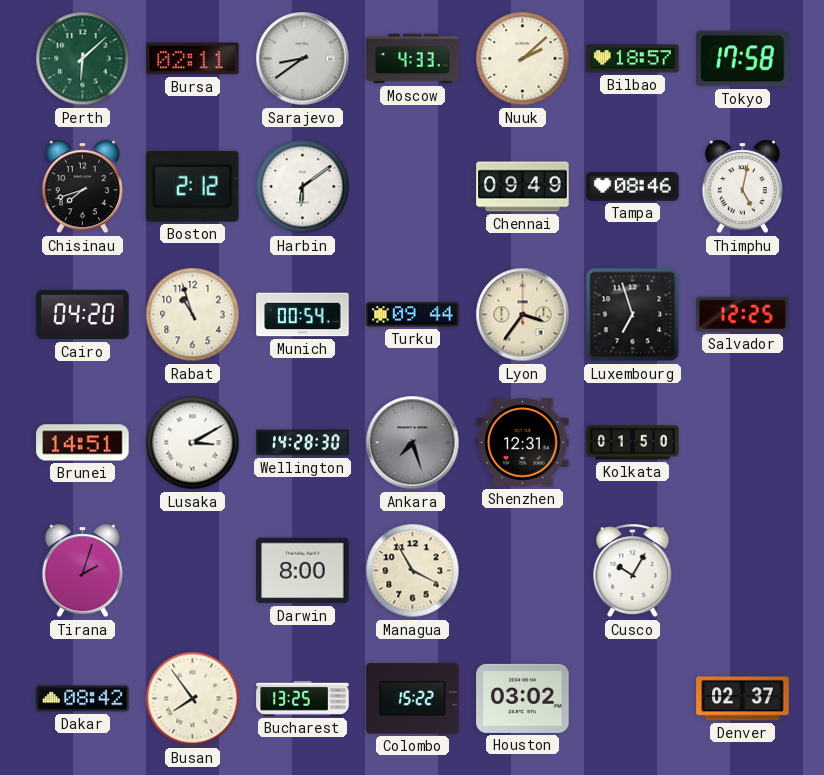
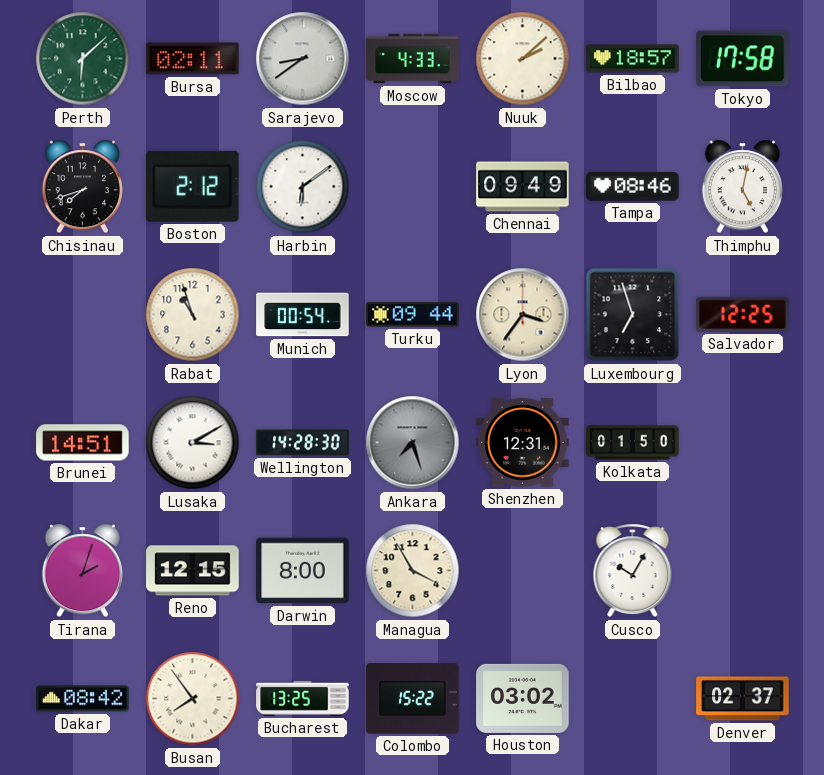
Cairo: 04:20 -> none
Reno: none -> 12:15
